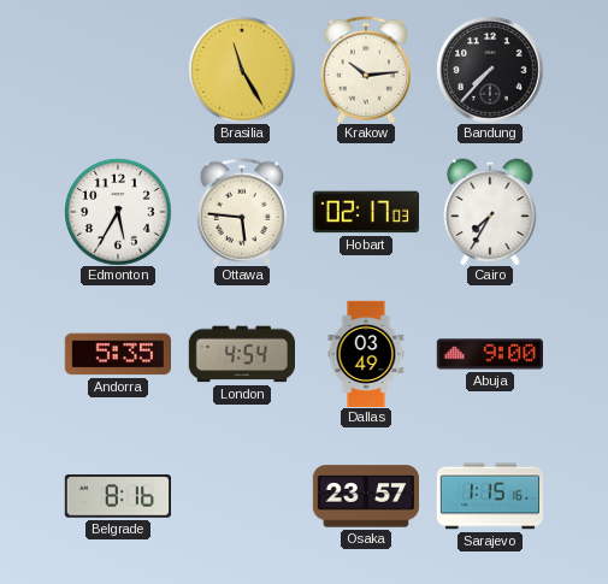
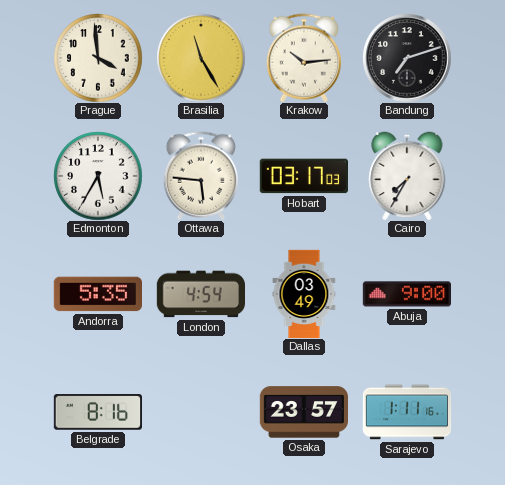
Prague: none -> 3:59
Bandung: 7:37 -> 7:12
Hobart: 02:17 -> 03:17
Sarajevo: 1:15 -> 1:11
